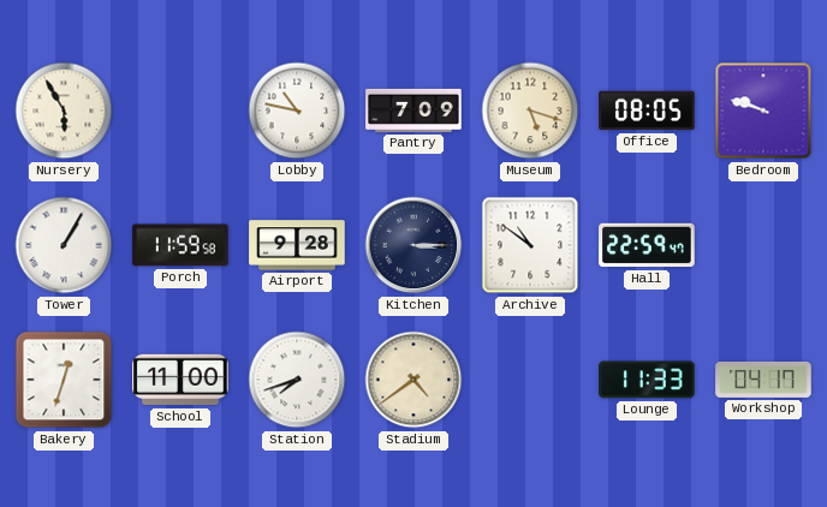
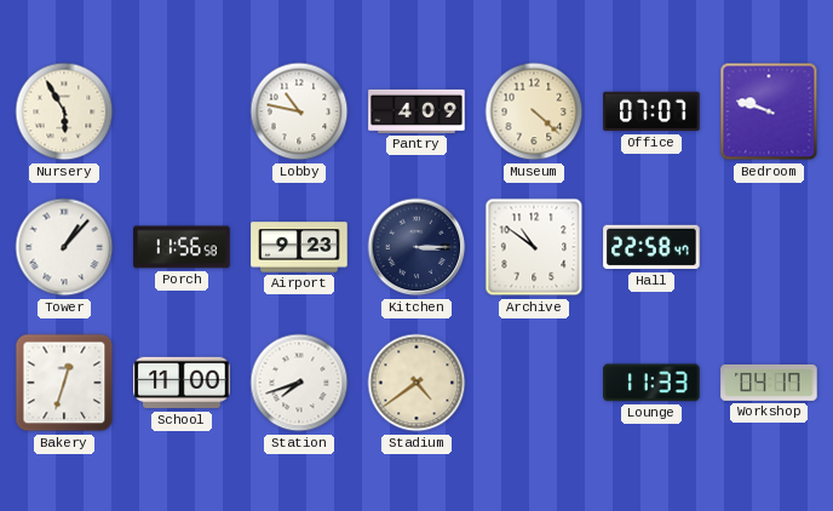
Pantry: 7:09 -> 4:09
Museum: 5:18 -> 4:22
Office: 08:05 -> 07:07
Tower: 1:05 -> 1:07
Porch: 11:59 -> 11:56
Airport: 9:28 -> 9:23
Hall: 22:59 -> 22:58
